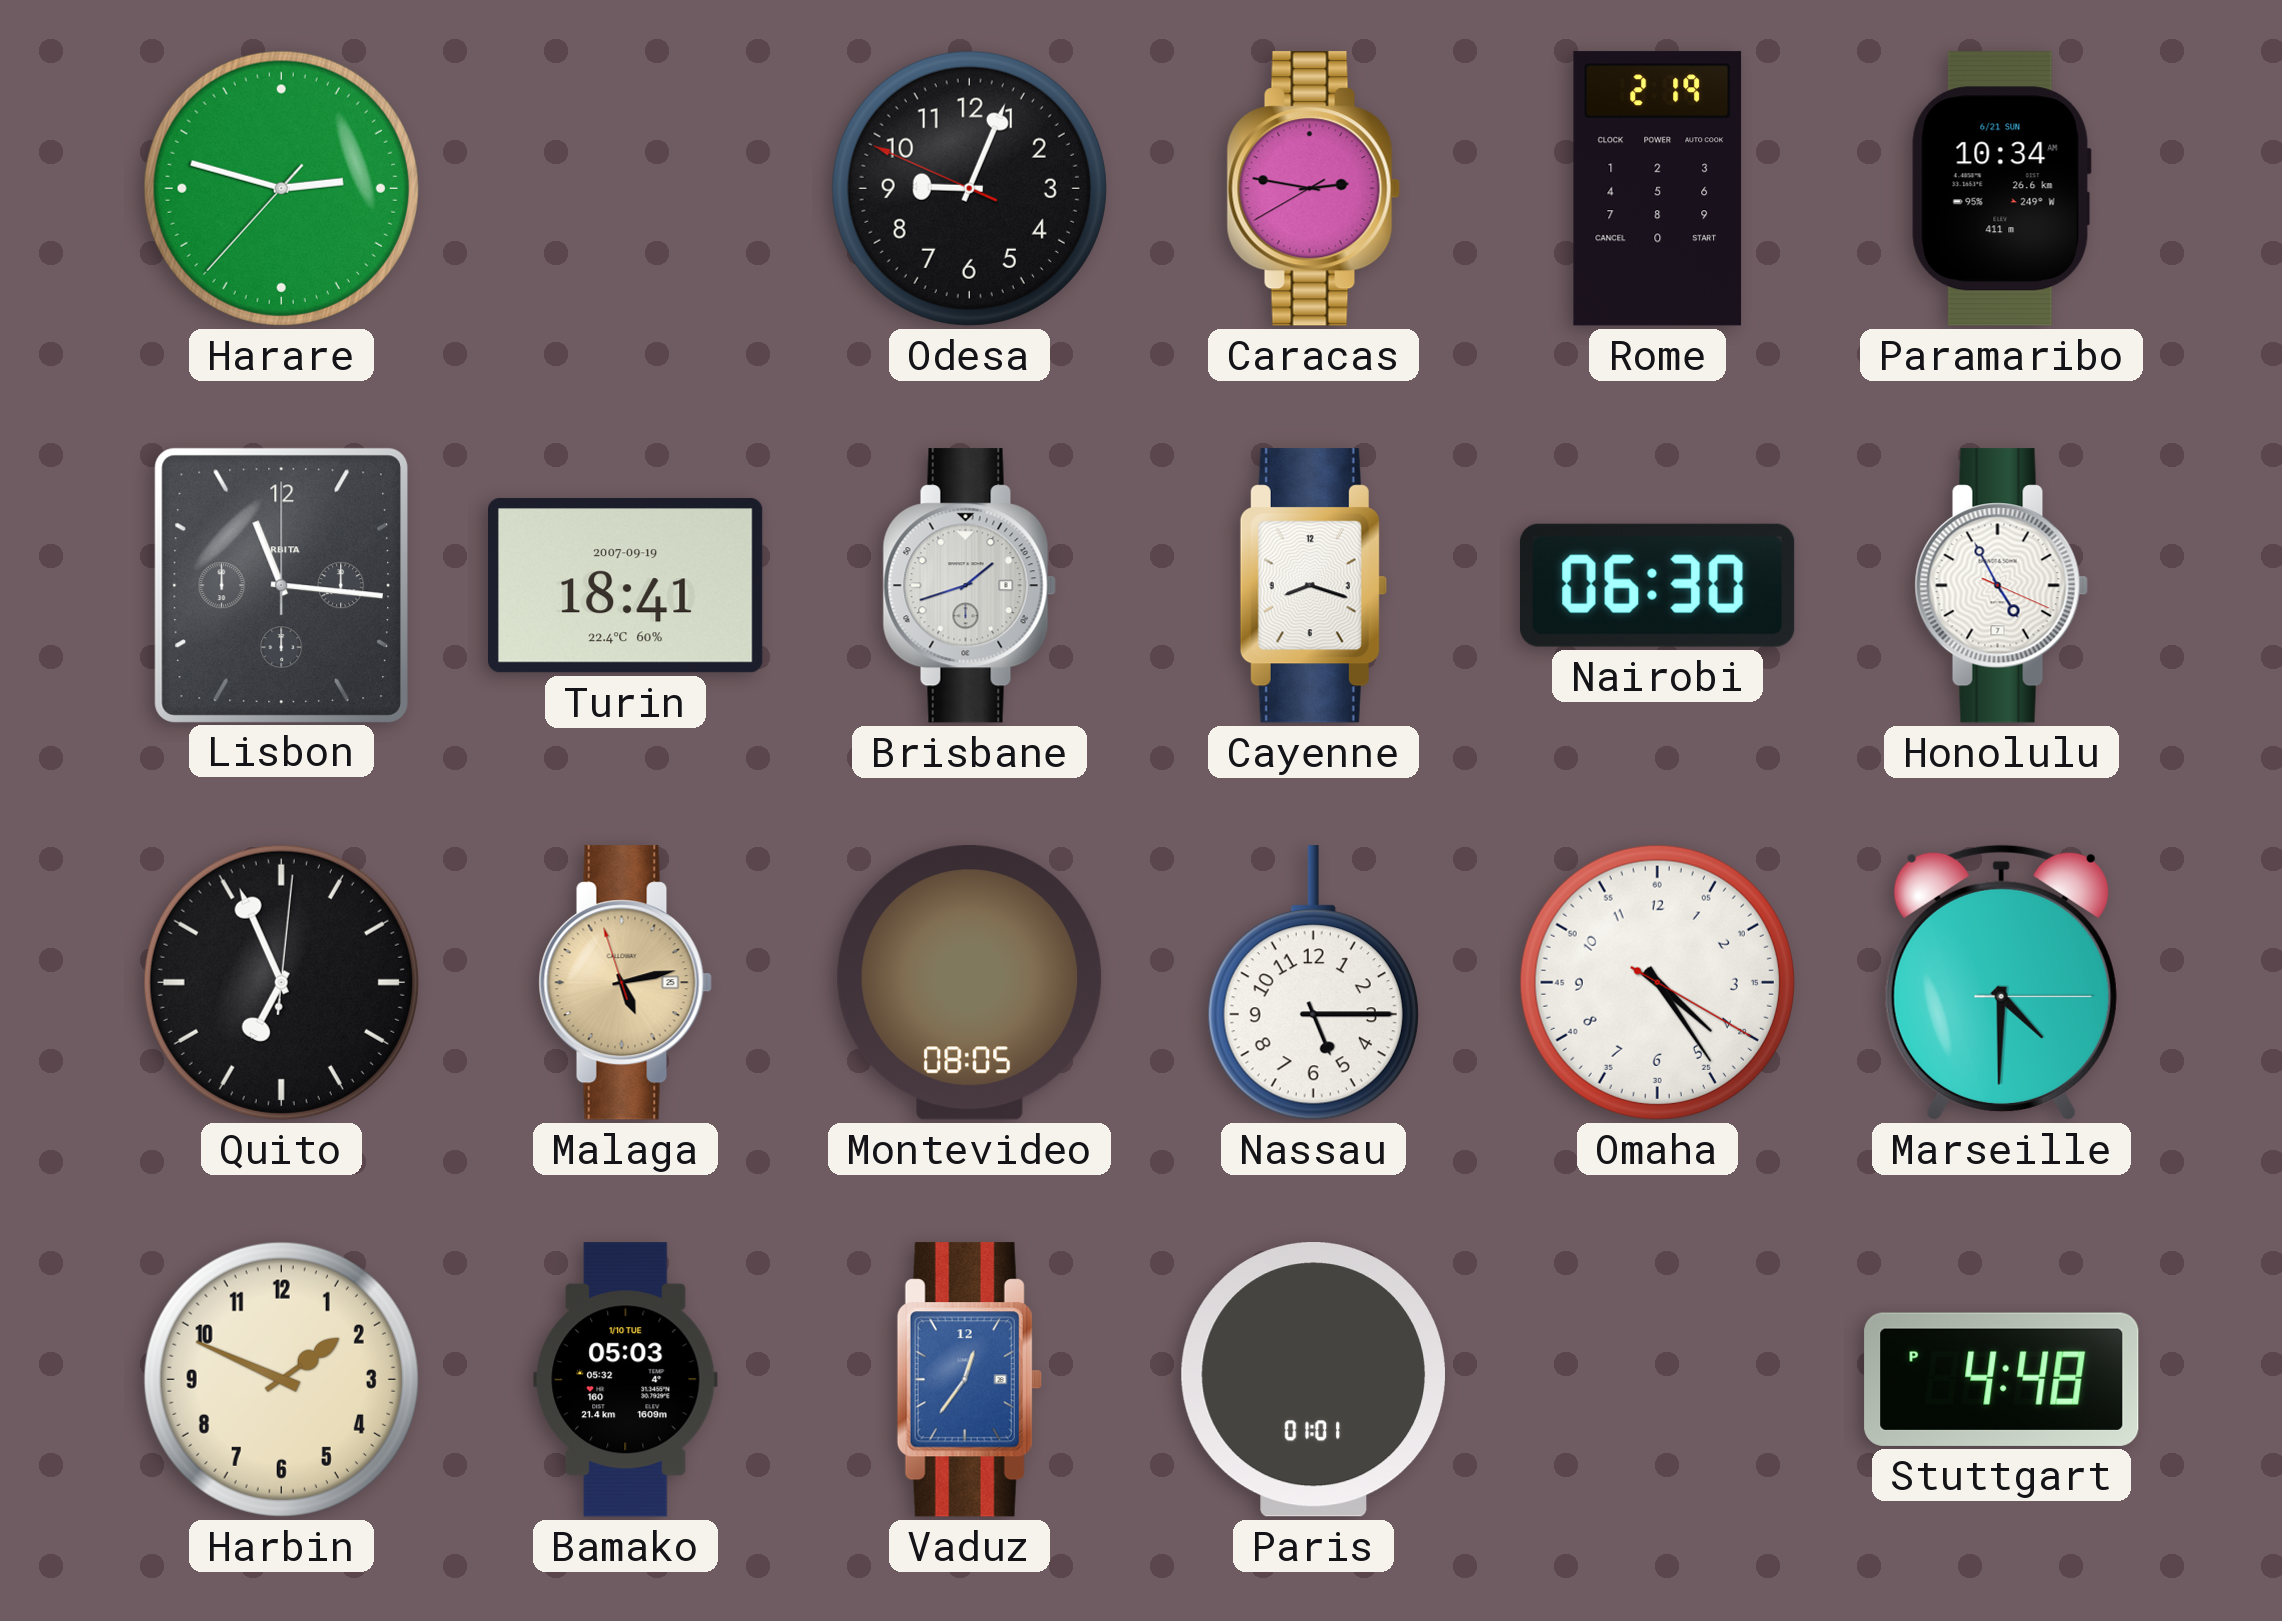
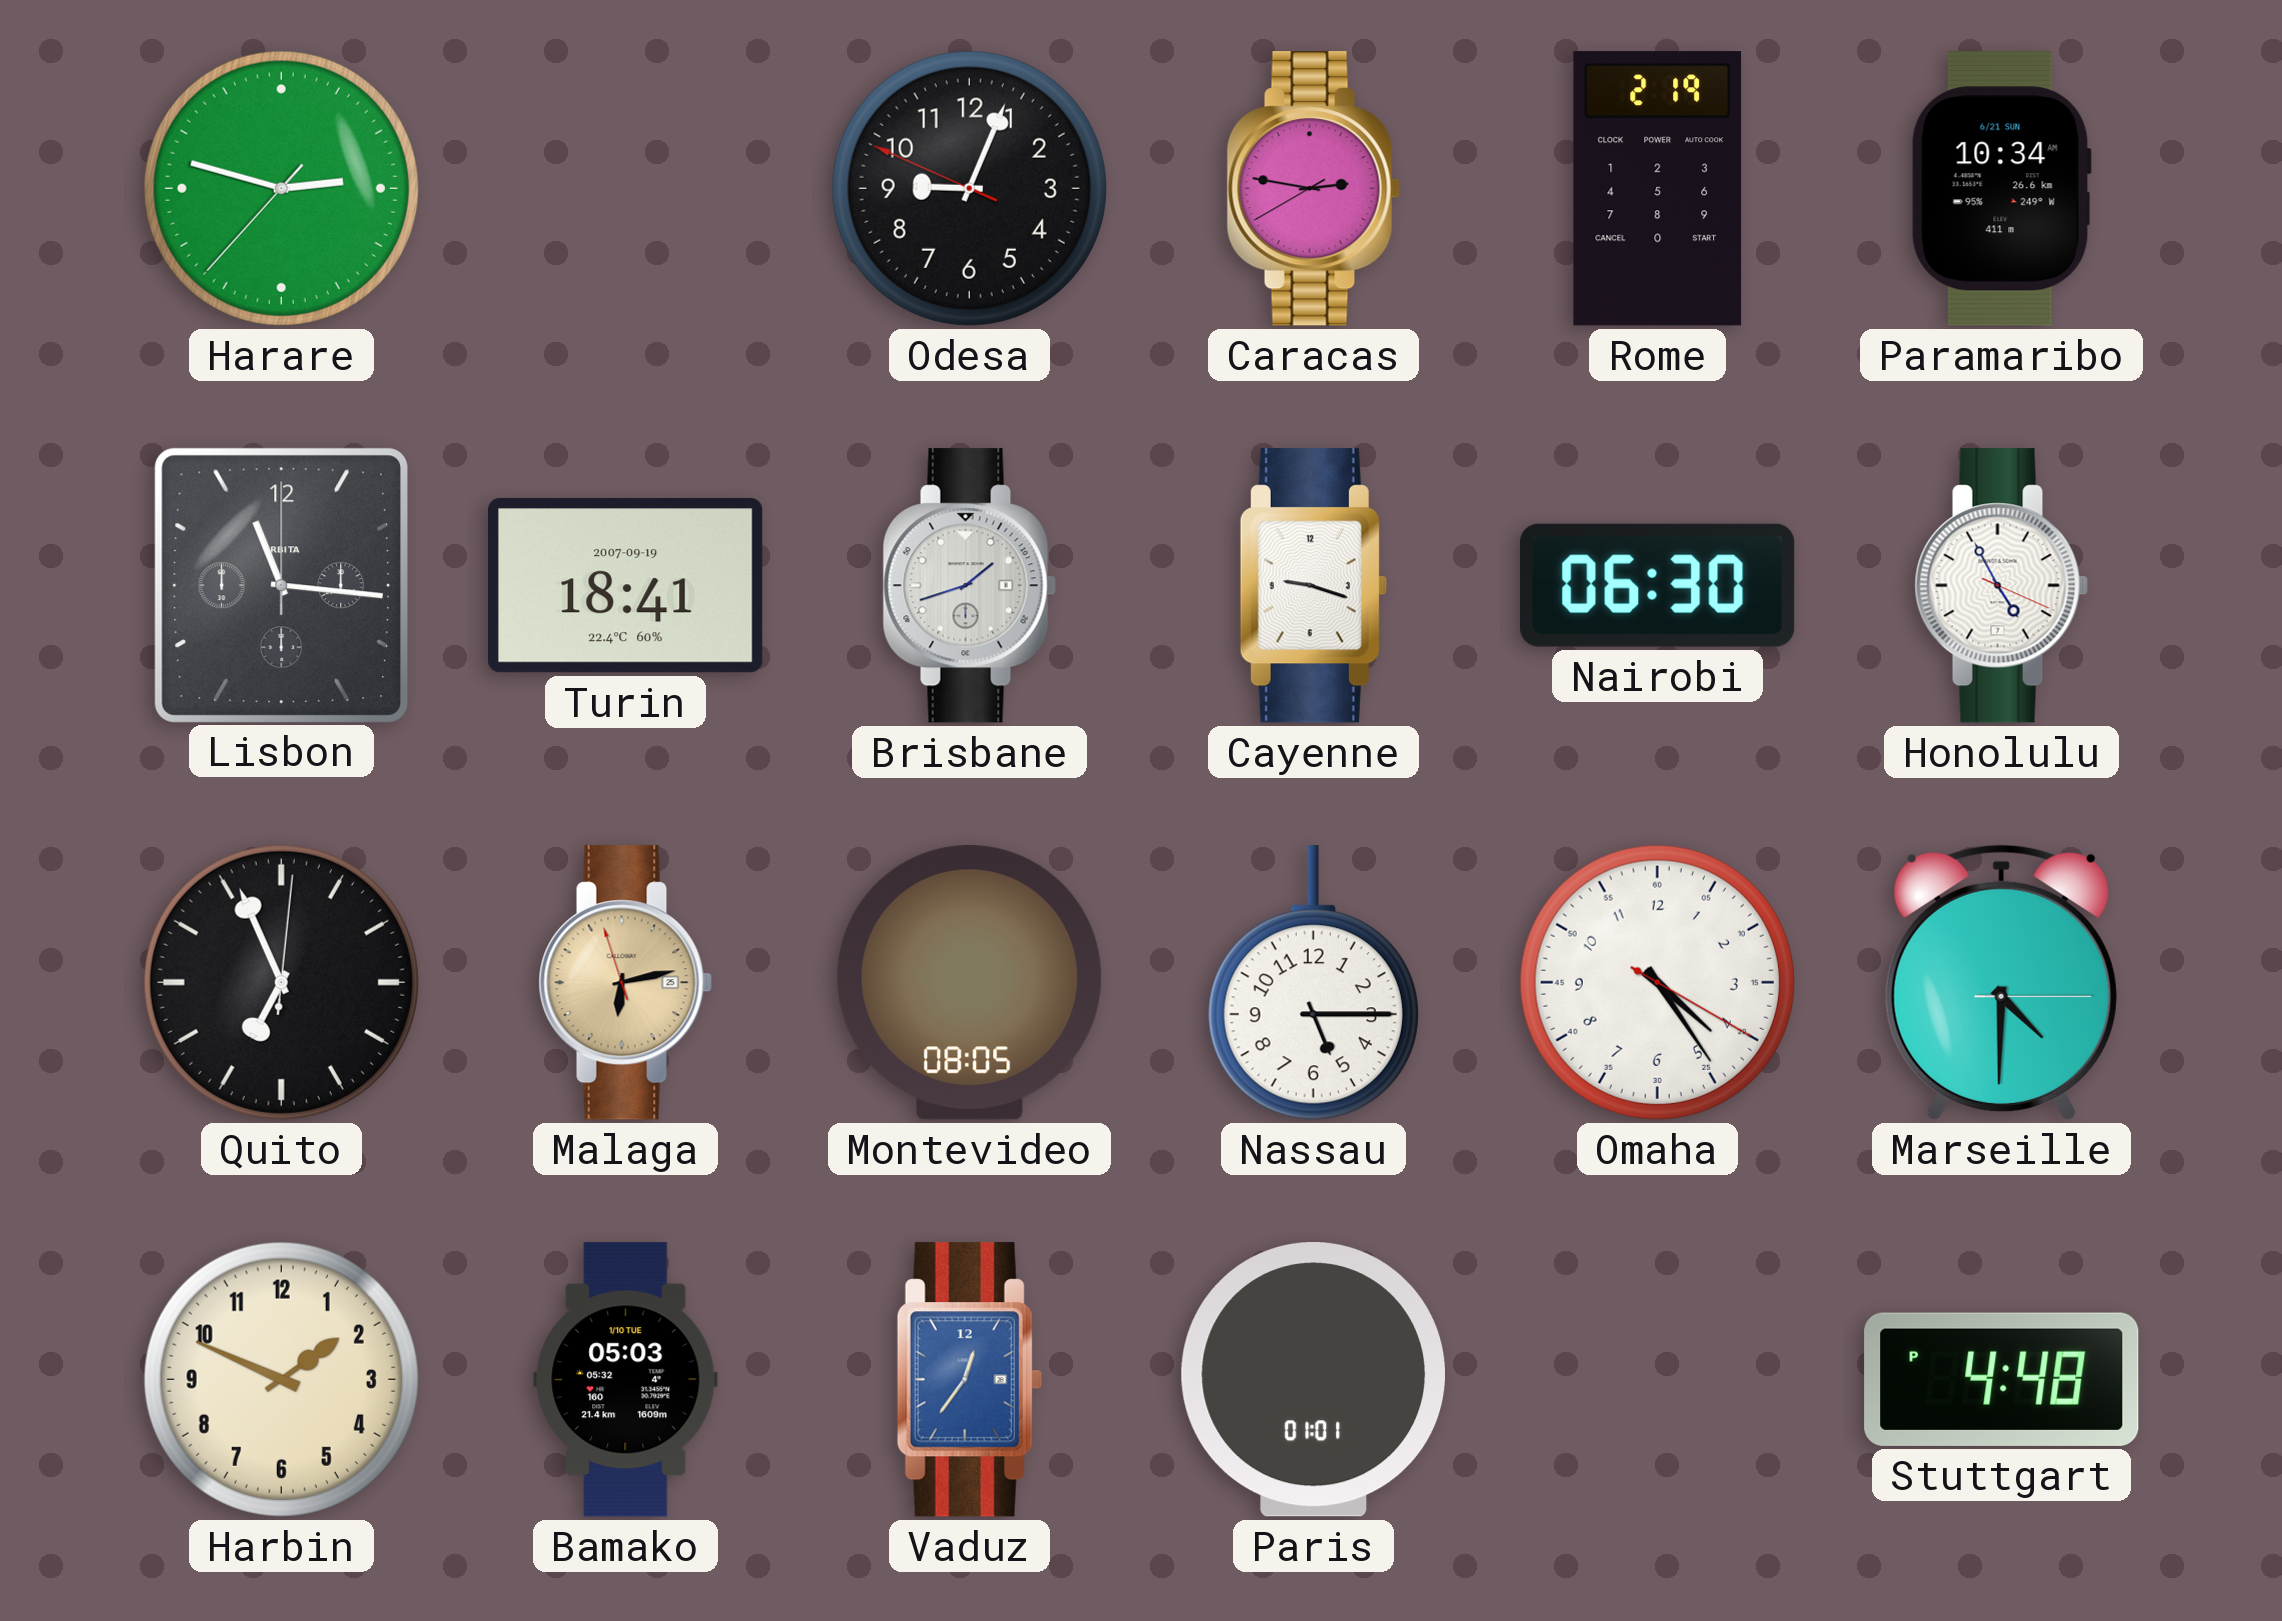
Cayenne: 8:18 -> 9:18
Malaga: 5:12 -> 6:12
